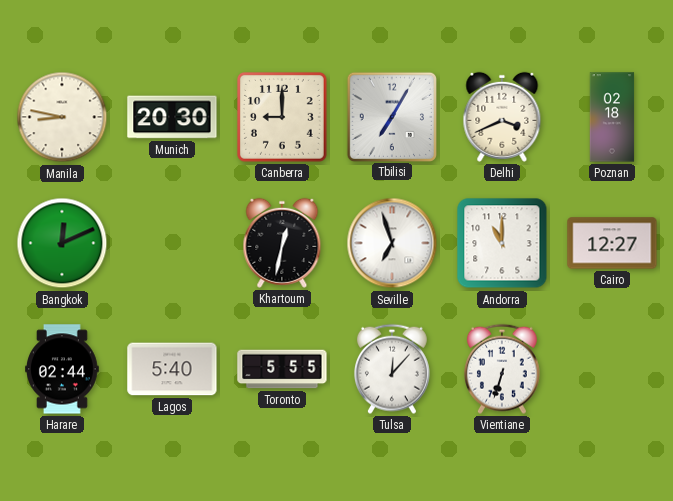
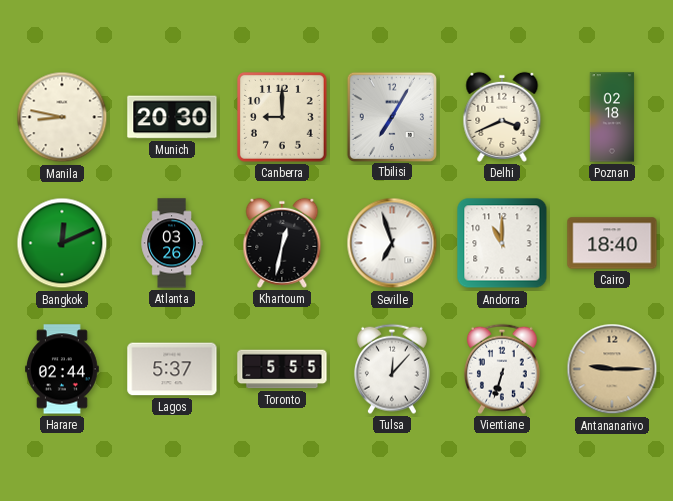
Atlanta: none -> 03:26
Cairo: 12:27 -> 18:40
Lagos: 5:40 -> 5:37
Antananarivo: none -> 9:15
